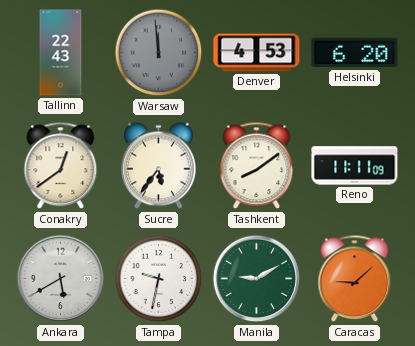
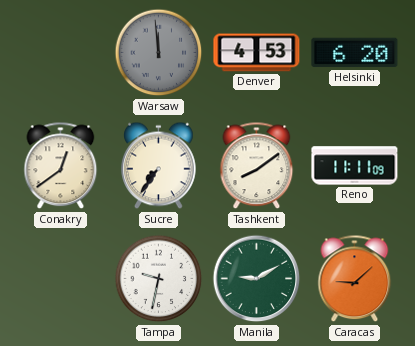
Tallinn: 22:43 -> none
Sucre: 5:36 -> 7:36
Ankara: 5:40 -> none
